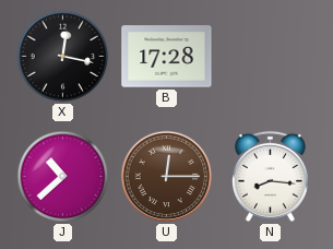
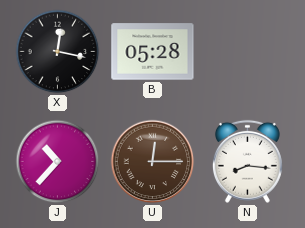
B: 17:28 -> 05:28
J: 10:38 -> 10:37
